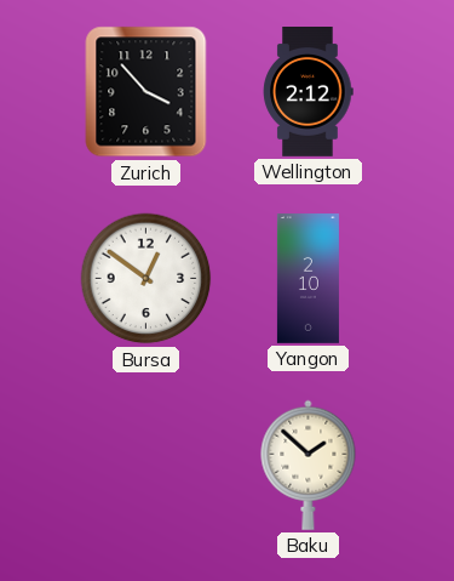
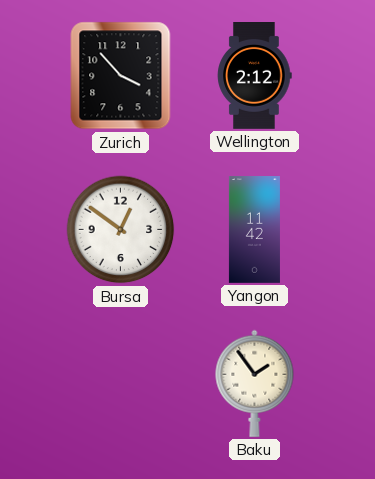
Yangon: 2:10 -> 11:42
Baku: 1:52 -> 1:54
